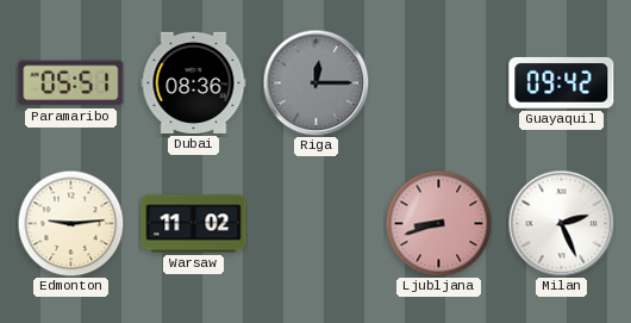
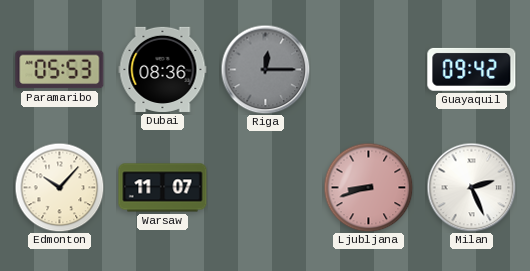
Paramaribo: 05:51 -> 05:53
Edmonton: 9:14 -> 10:07
Warsaw: 11:02 -> 11:07
